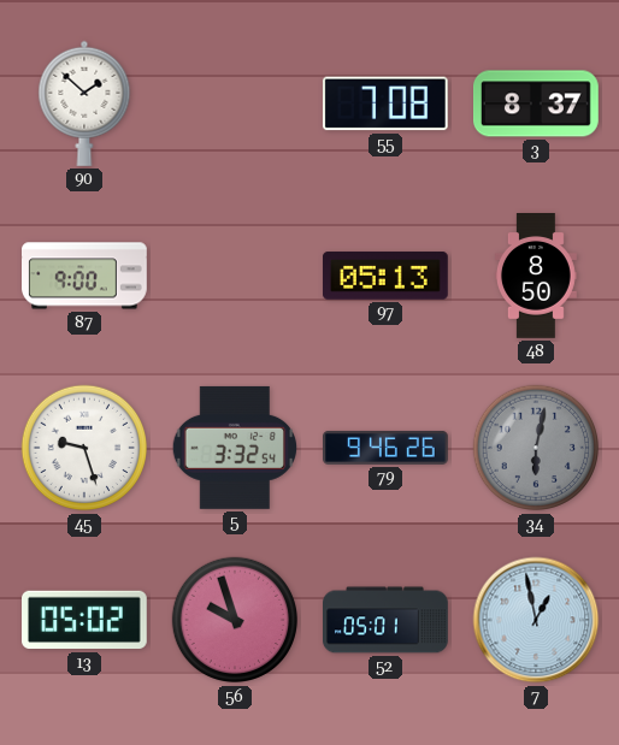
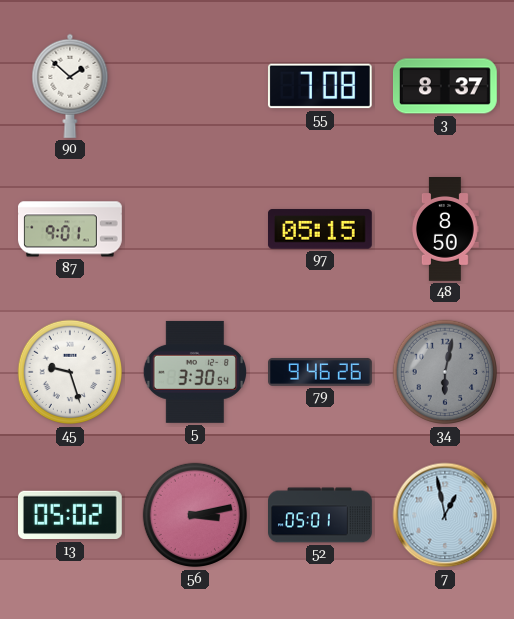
87: 9:00 -> 9:01
97: 05:13 -> 05:15
5: 3:32 -> 3:30
56: 9:57 -> 3:13
